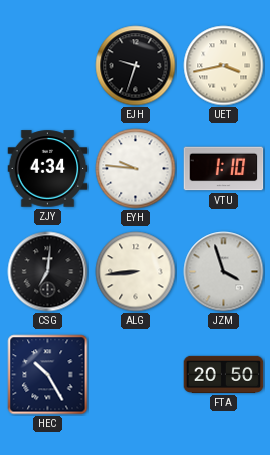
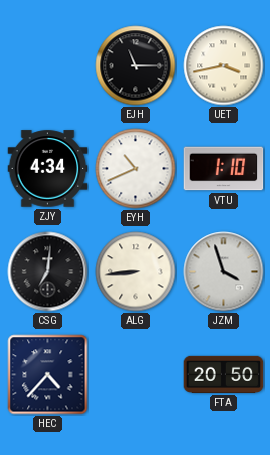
EJH: 9:33 -> 11:15
EYH: 9:46 -> 10:41
HEC: 10:25 -> 4:37
